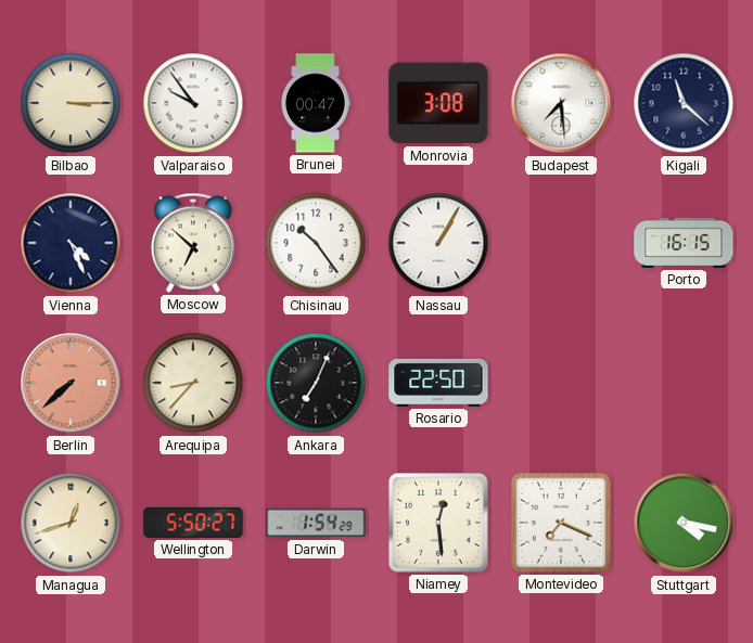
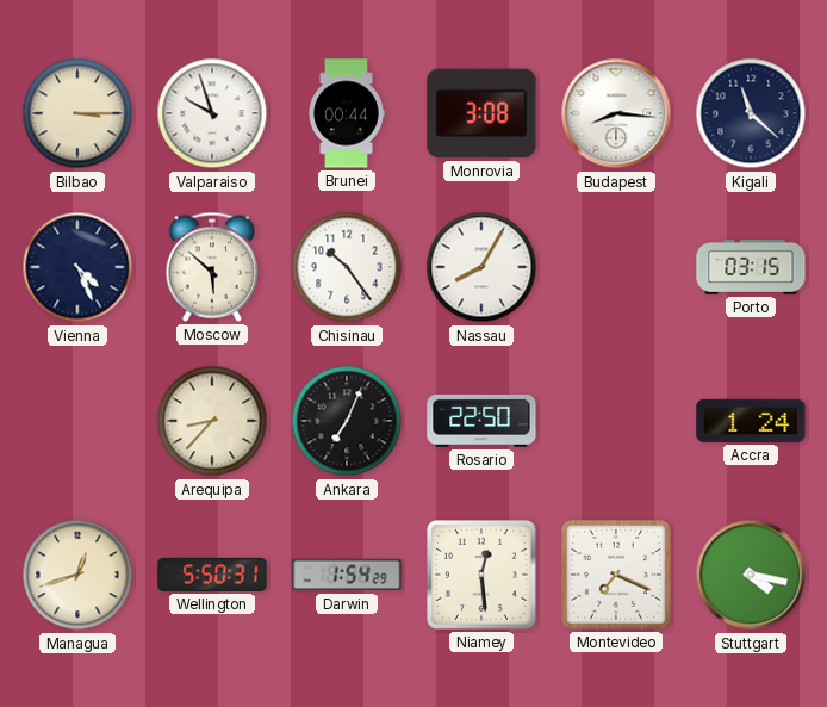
Valparaiso: 9:54 -> 9:57
Brunei: 00:47 -> 00:44
Budapest: 7:29 -> 8:16
Moscow: 6:52 -> 5:52
Nassau: 1:05 -> 8:05
Porto: 16:15 -> 03:15
Berlin: 7:38 -> none
Accra: none -> 1:24
Wellington: 5:50:27 -> 5:50:31
